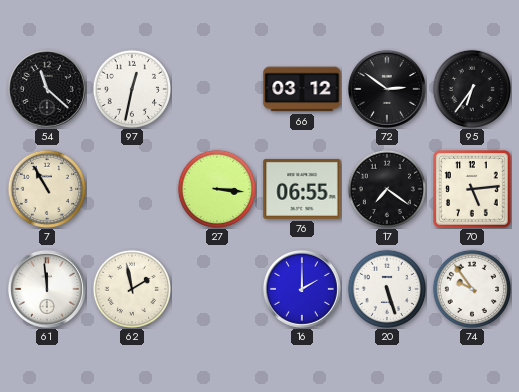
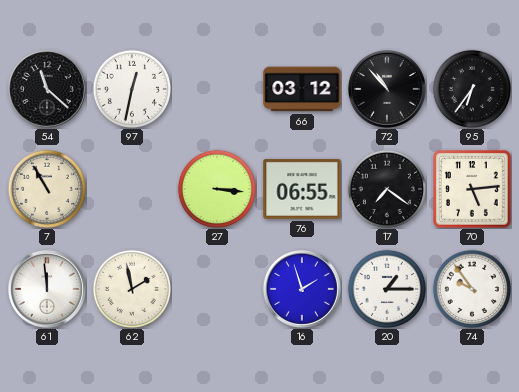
72: 2:51 -> 10:53
16: 2:00 -> 1:57
20: 5:27 -> 1:15
